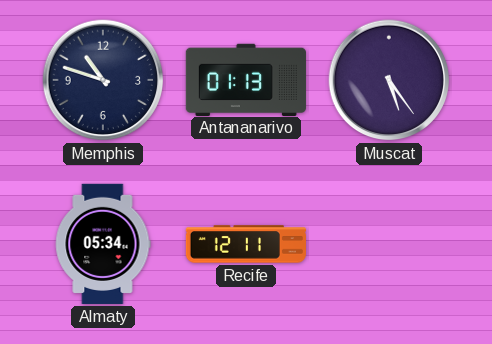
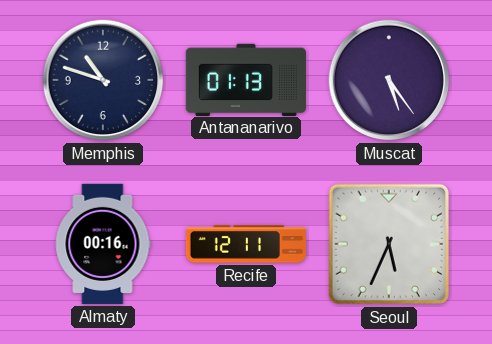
Almaty: 05:34 -> 00:16
Seoul: none -> 5:34
